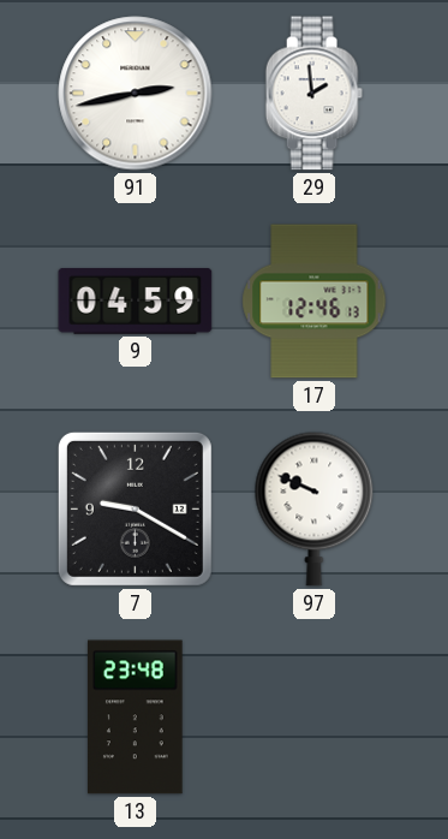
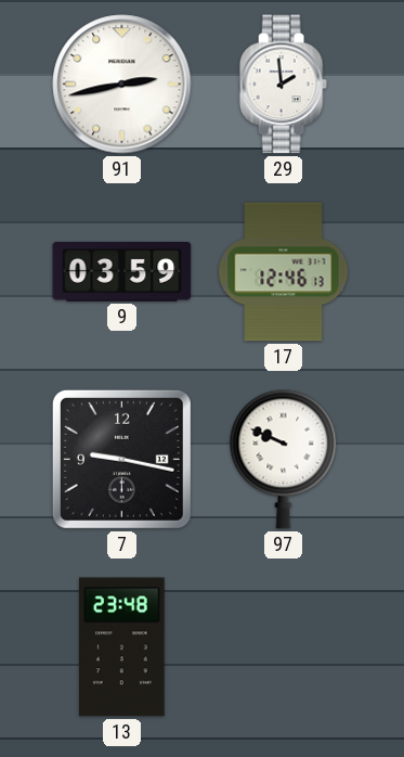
9: 04:59 -> 03:59
7: 9:20 -> 9:17
